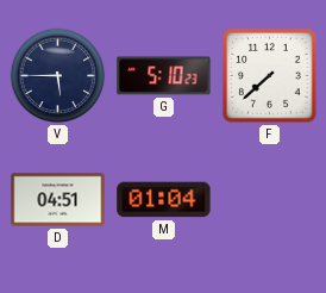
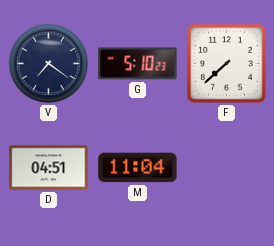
V: 5:45 -> 7:21
M: 01:04 -> 11:04
